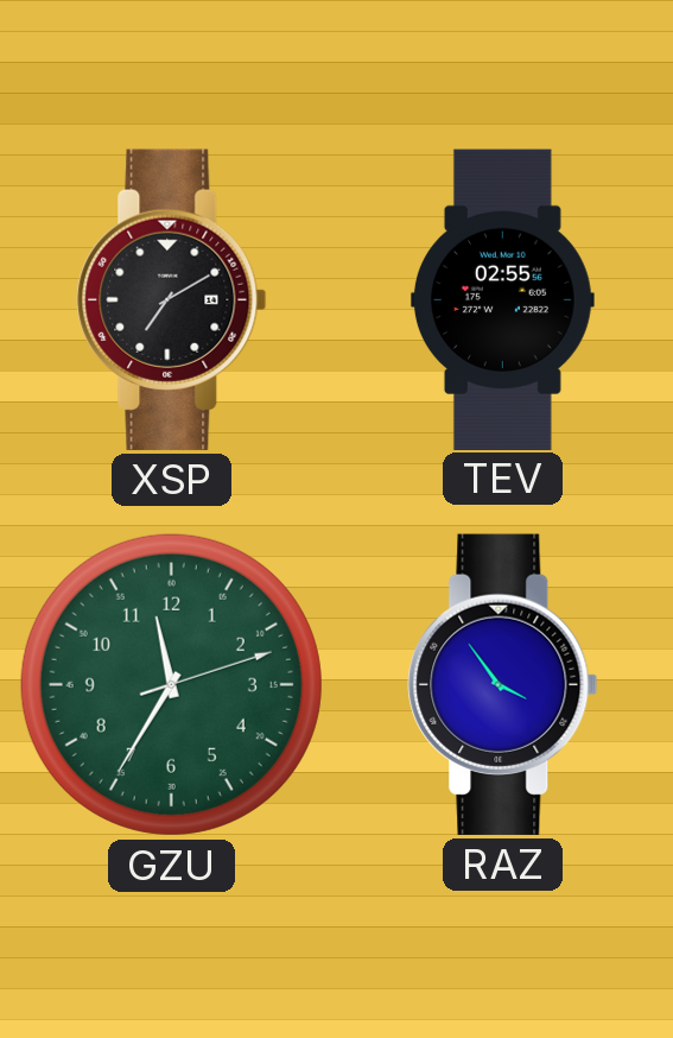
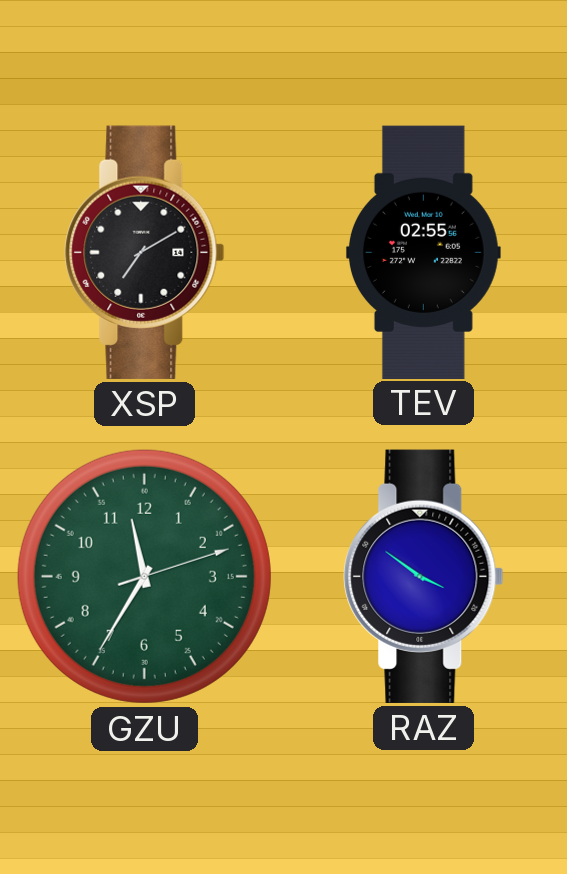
RAZ: 3:54 -> 3:51
